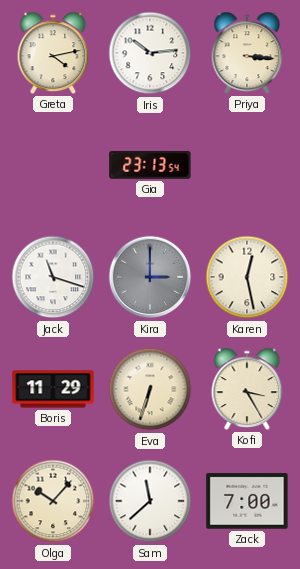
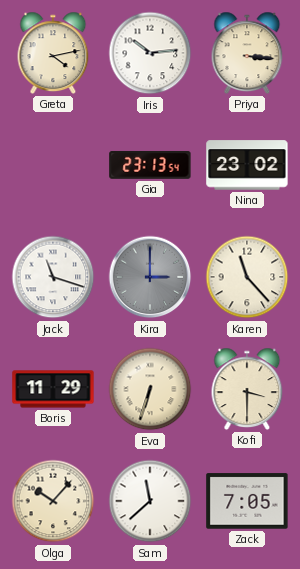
Nina: none -> 23:02
Karen: 12:28 -> 11:23
Kofi: 3:25 -> 3:30
Zack: 7:00 -> 7:05
